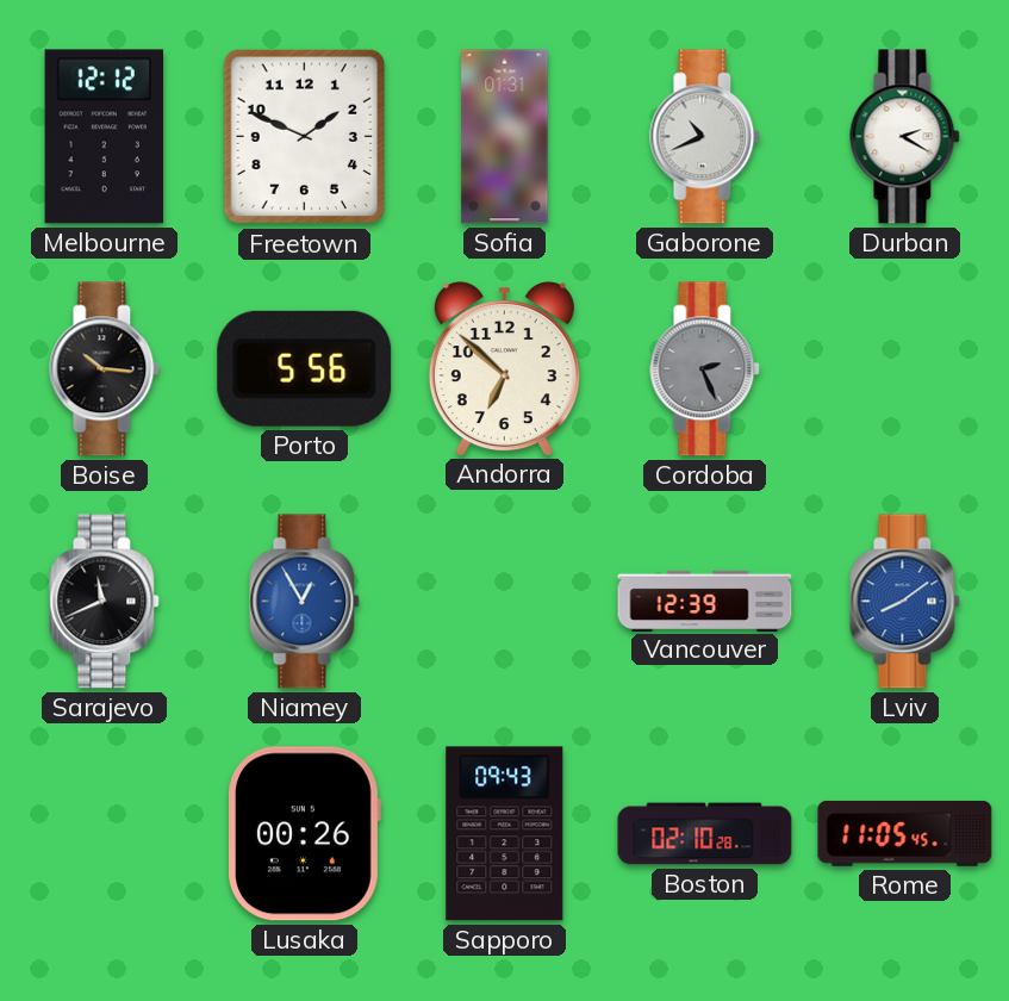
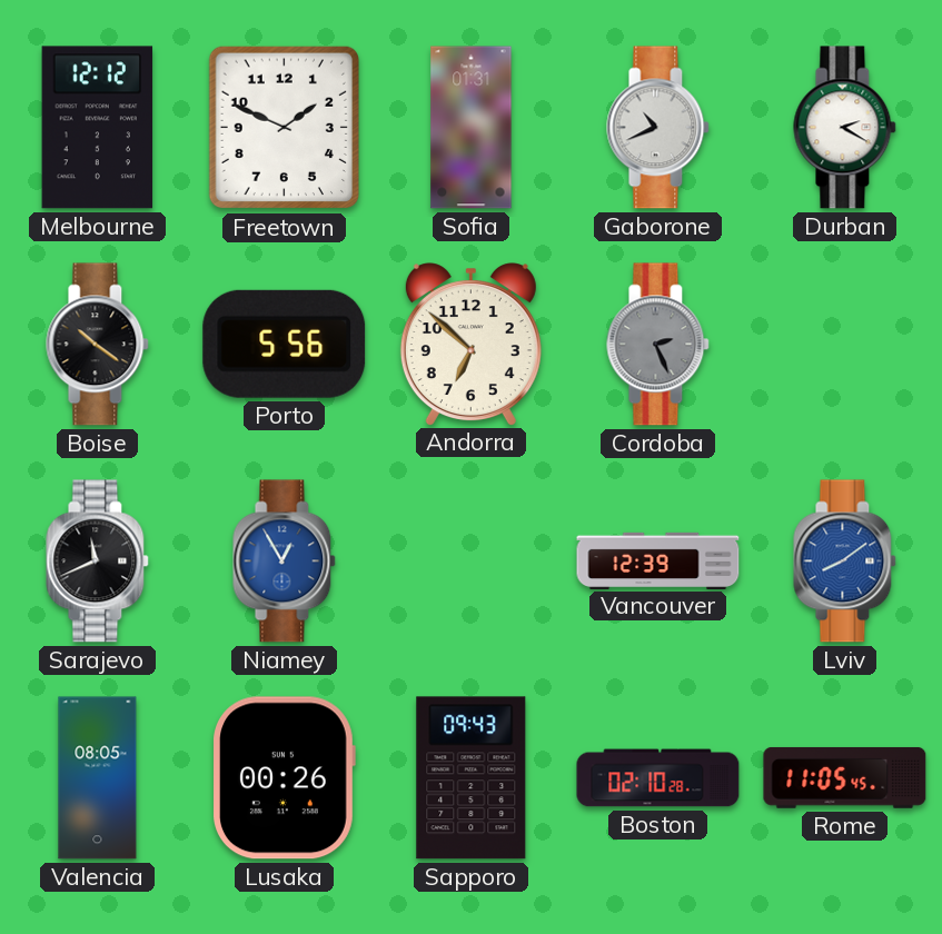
Boise: 10:16 -> 10:21
Valencia: none -> 08:05
